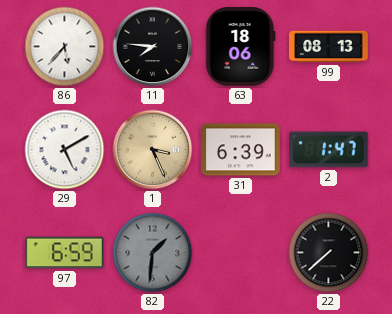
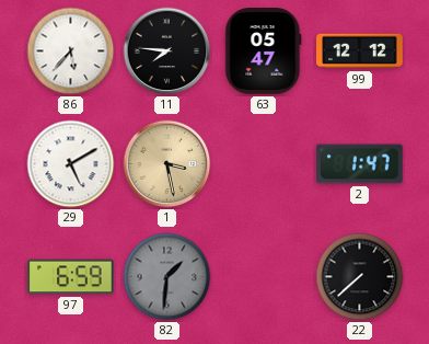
63: 18:06 -> 05:47
99: 08:13 -> 12:12
1: 3:26 -> 3:28
31: 6:39 -> none
